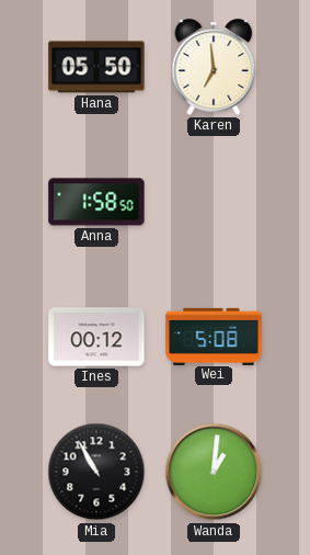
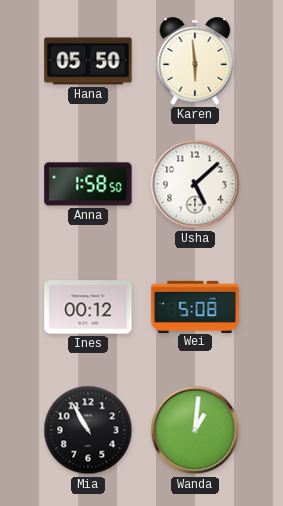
Karen: 6:59 -> 5:59
Usha: none -> 5:08
